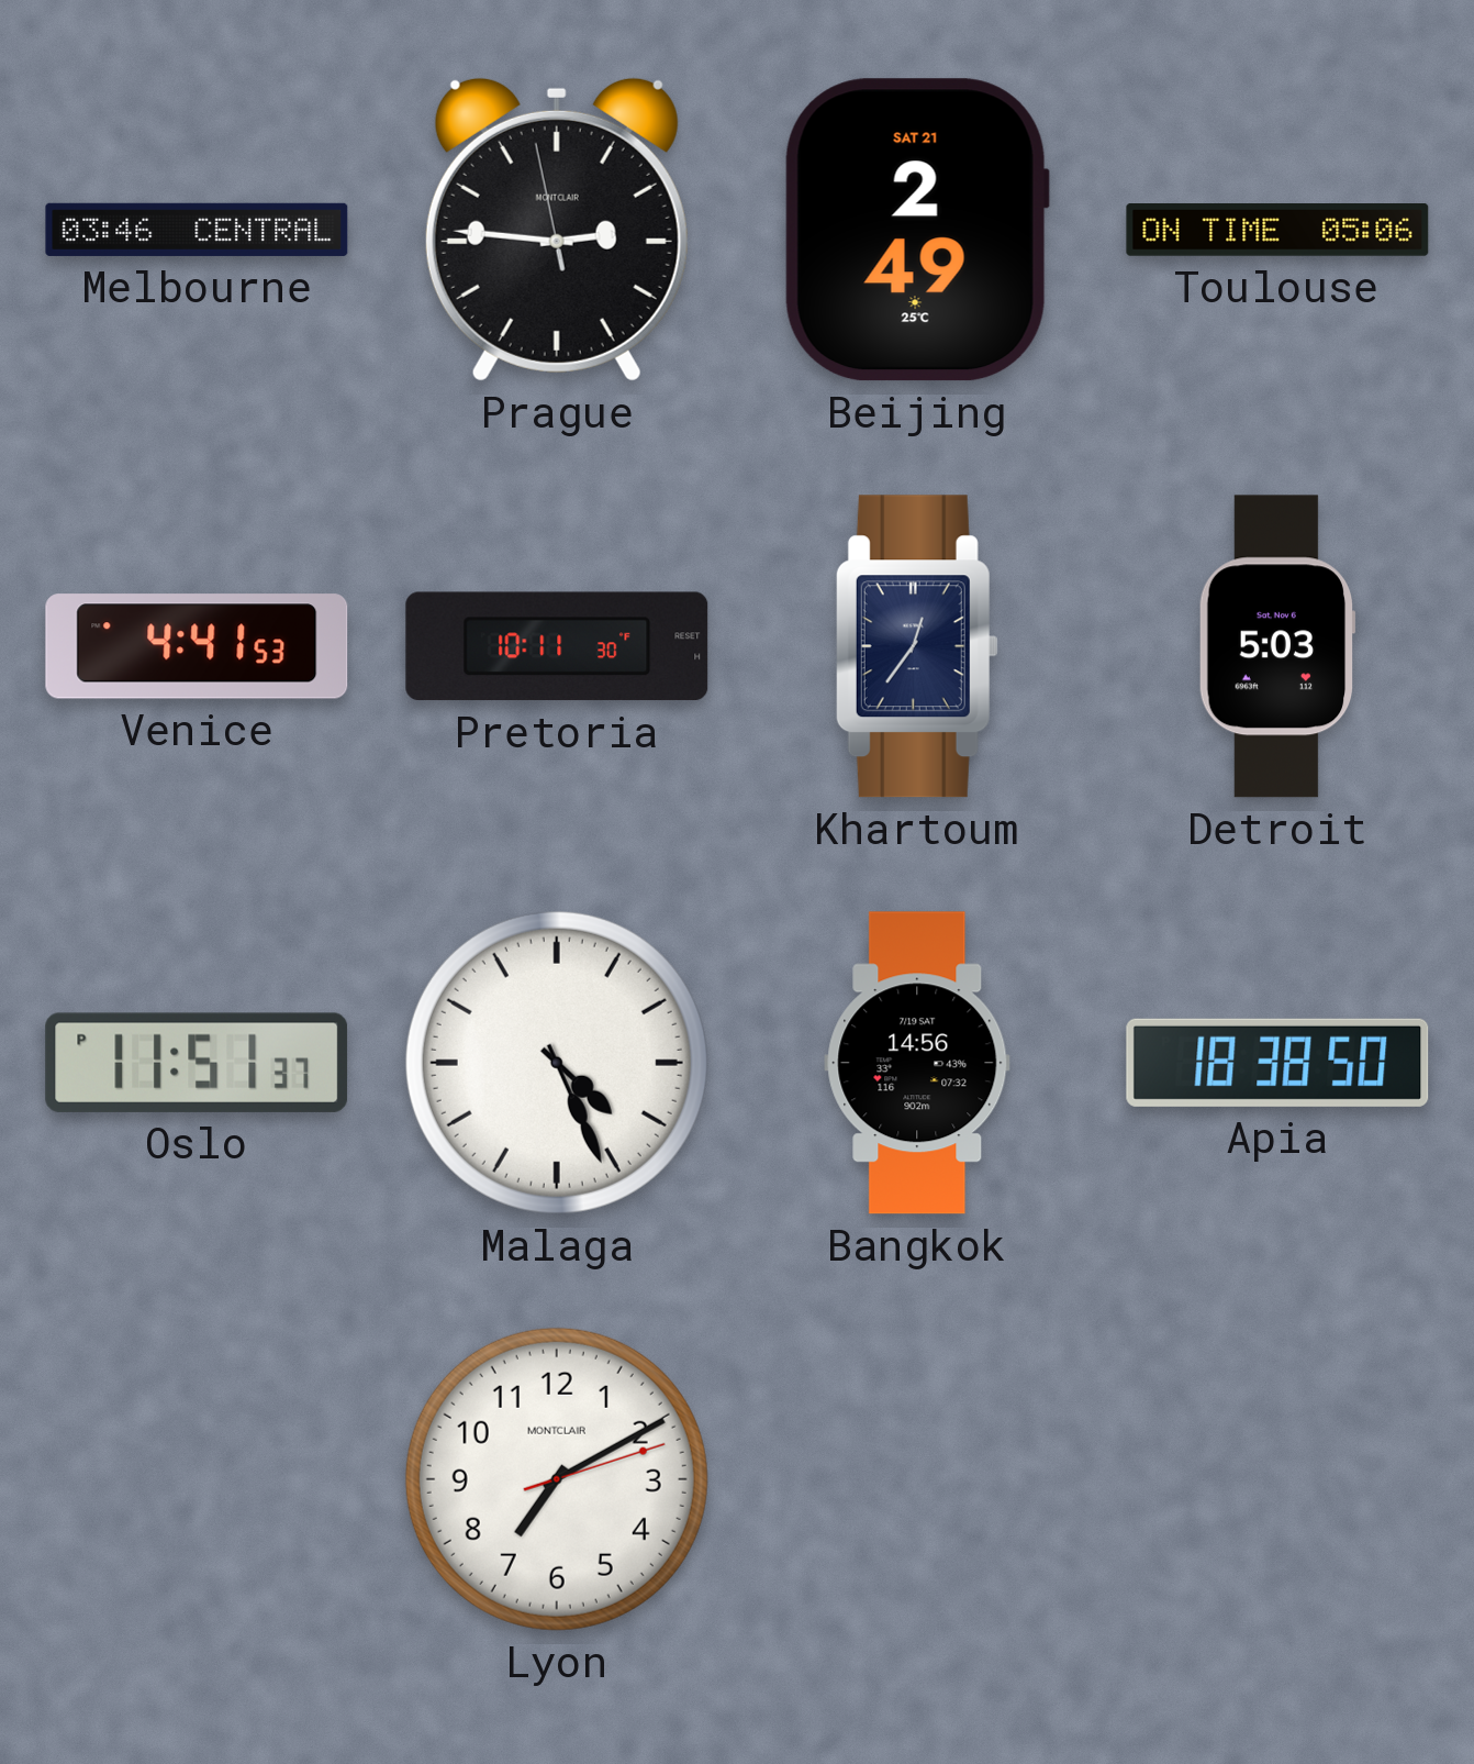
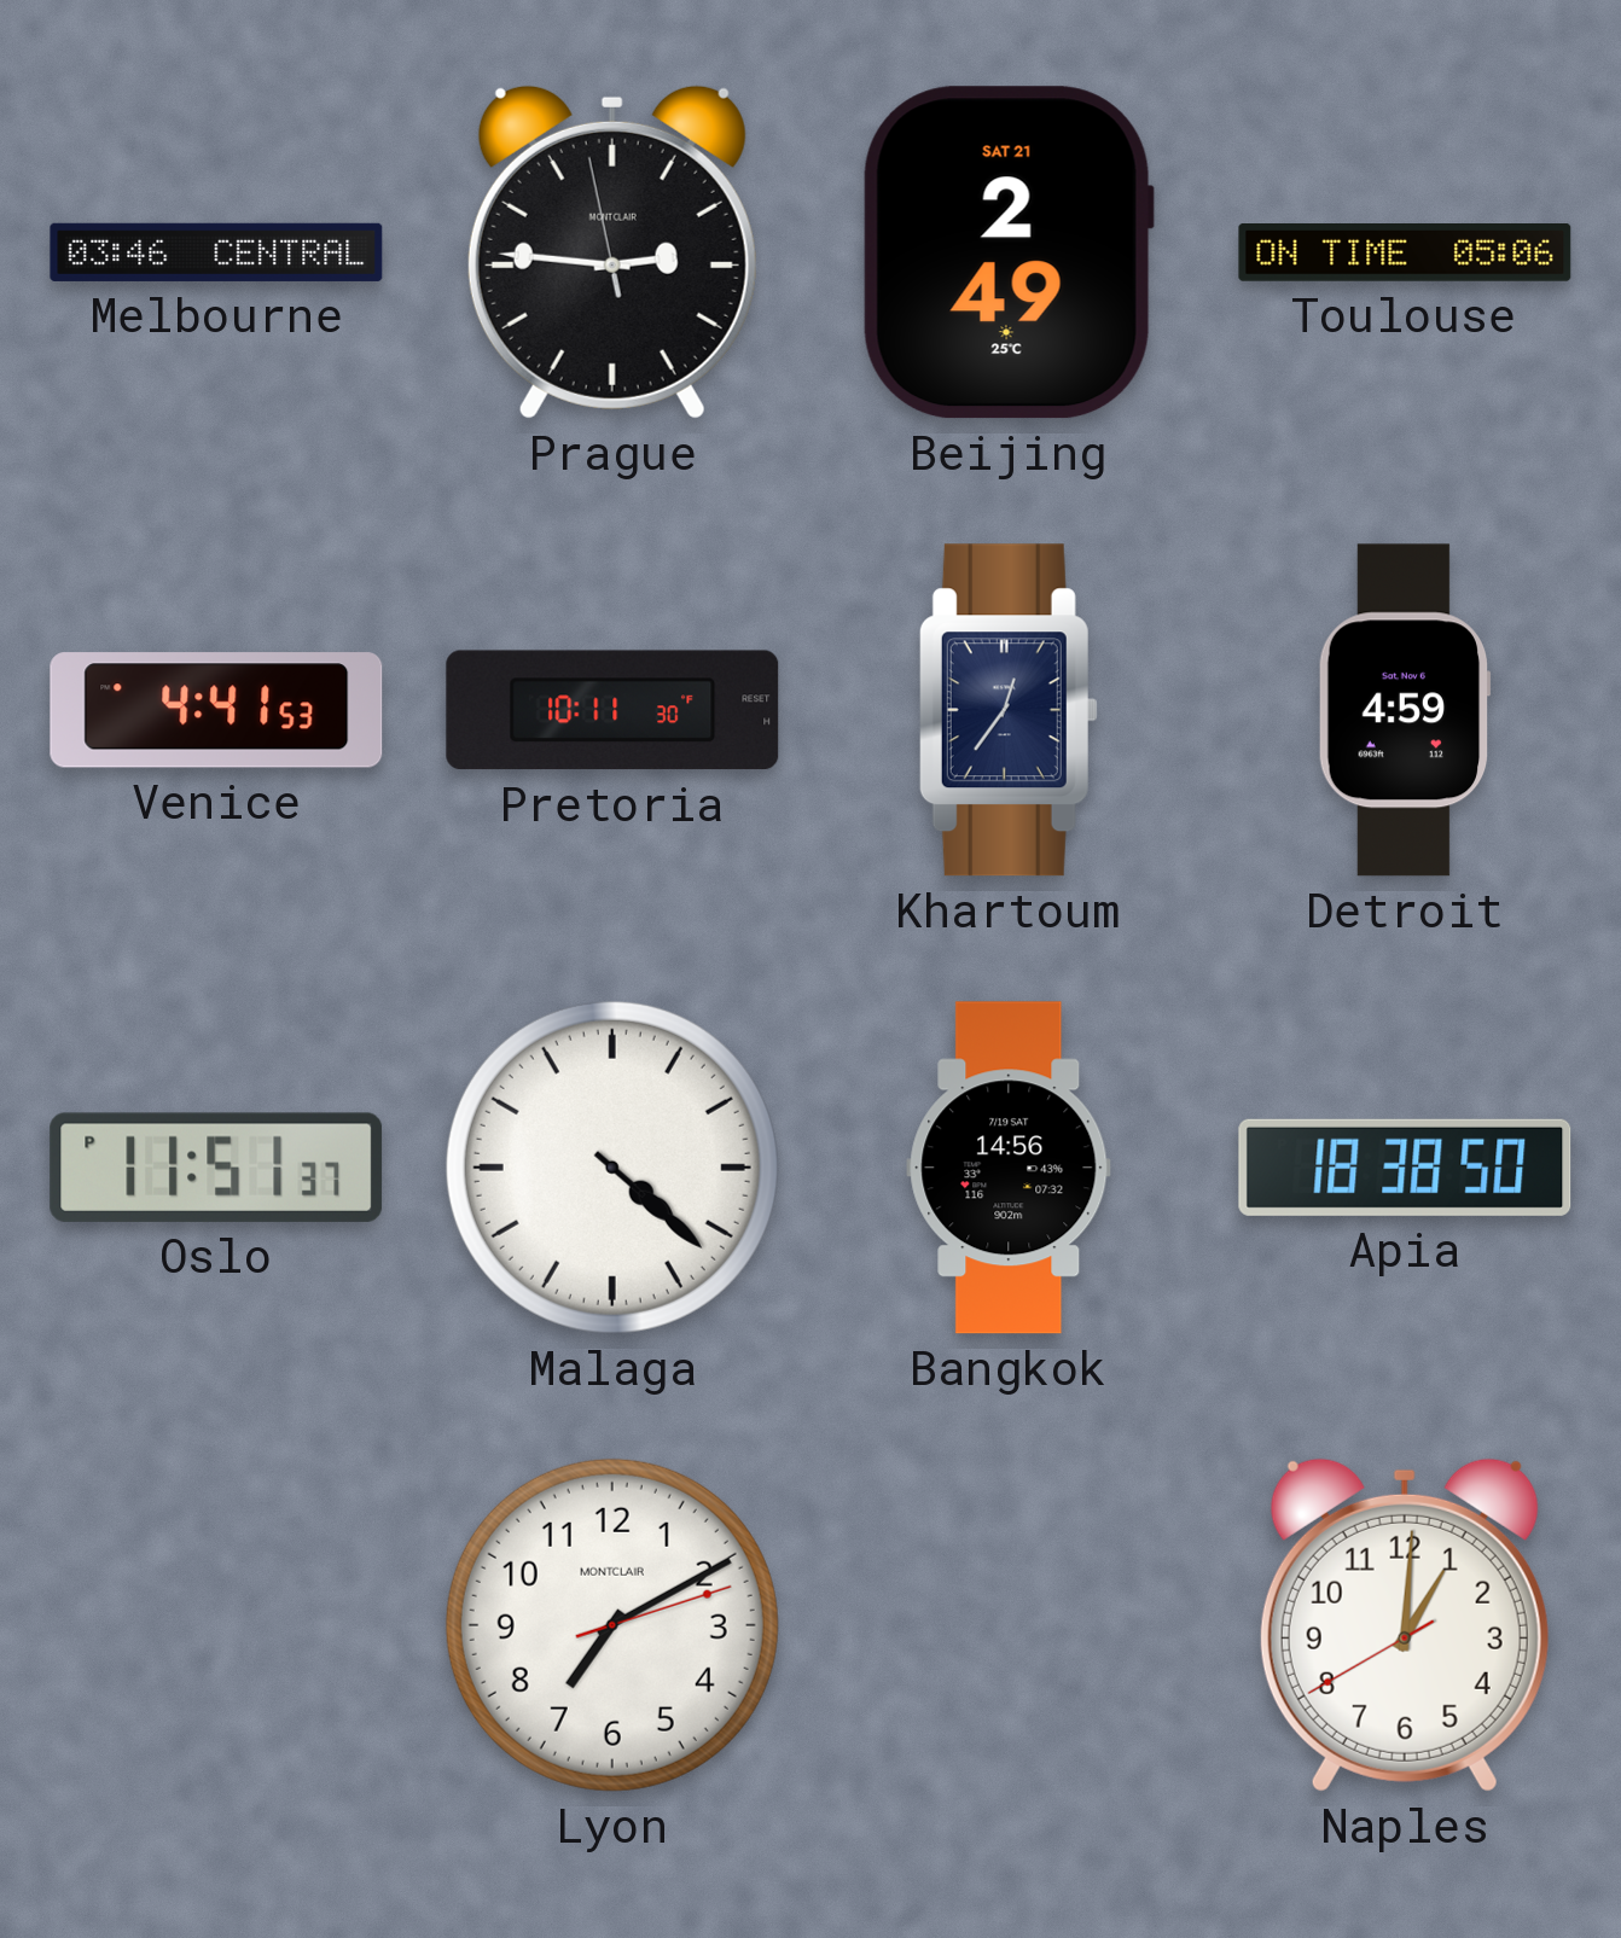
Detroit: 5:03 -> 4:59
Malaga: 4:26 -> 4:22
Naples: none -> 1:00
